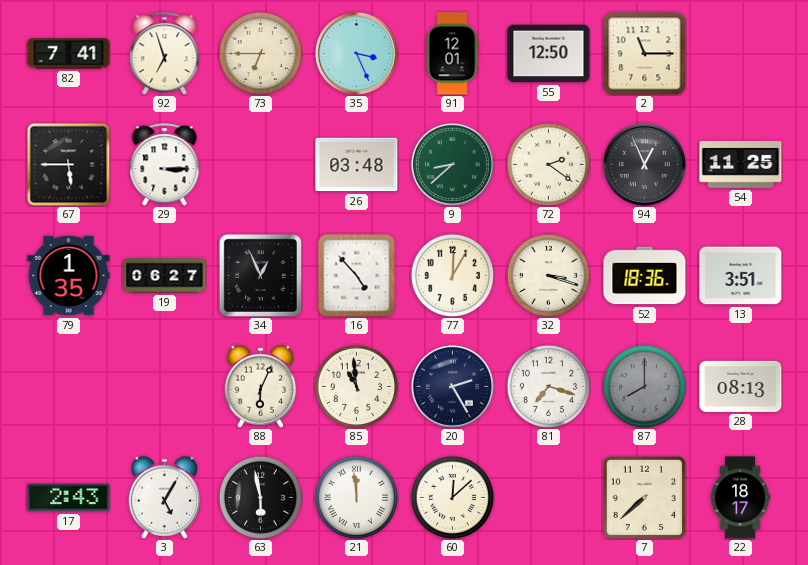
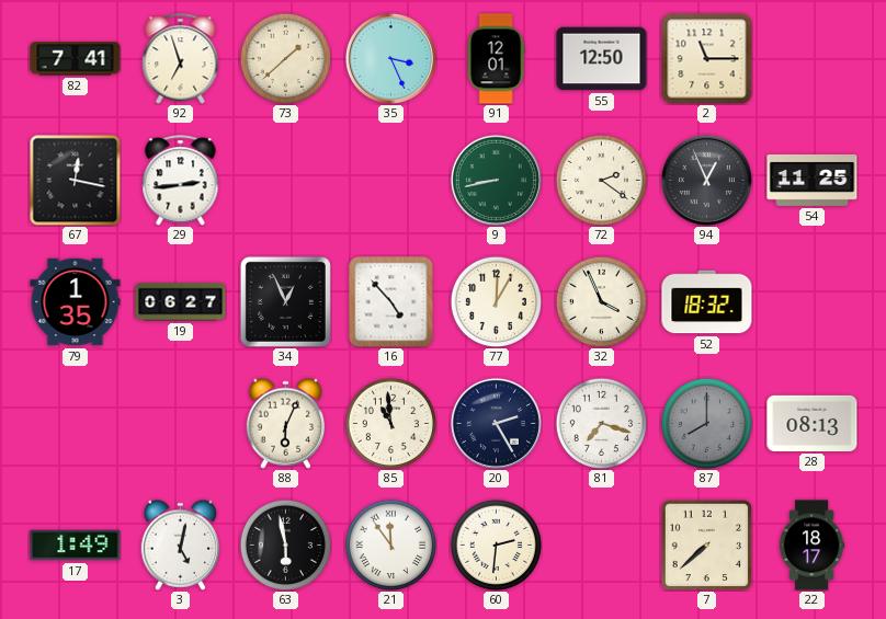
73: 6:45 -> 1:38
67: 5:45 -> 12:17
29: 3:15 -> 2:44
26: 03:48 -> none
9: 8:38 -> 8:43
32: 3:18 -> 3:56
52: 18:36 -> 18:32
13: 3:51 -> none
17: 2:43 -> 1:49
3: 5:05 -> 5:02
21: 11:59 -> 11:54
60: 12:08 -> 2:31
